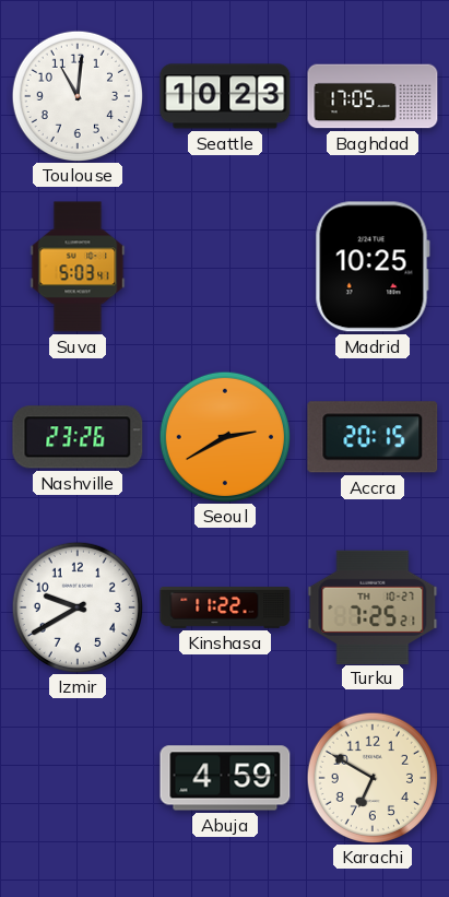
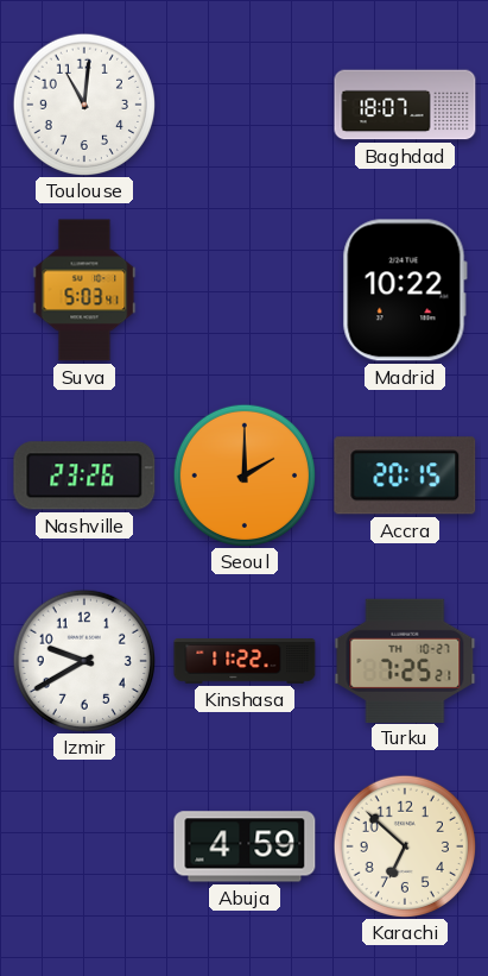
Seattle: 10:23 -> none
Baghdad: 17:05 -> 18:07
Madrid: 10:25 -> 10:22
Seoul: 2:40 -> 2:00
Karachi: 6:50 -> 6:52
